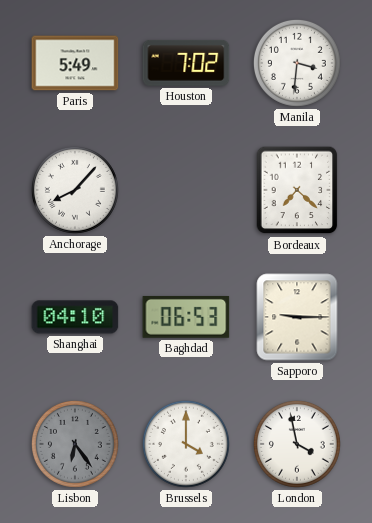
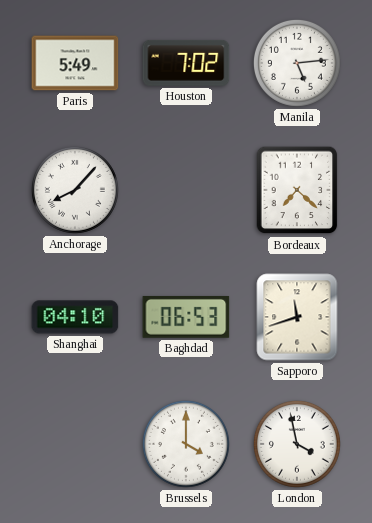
Manila: 3:31 -> 5:14
Sapporo: 9:15 -> 11:42
Lisbon: 6:24 -> none
